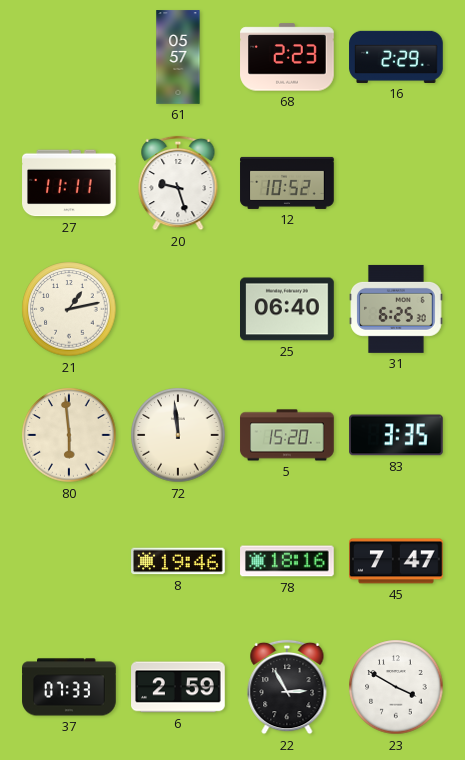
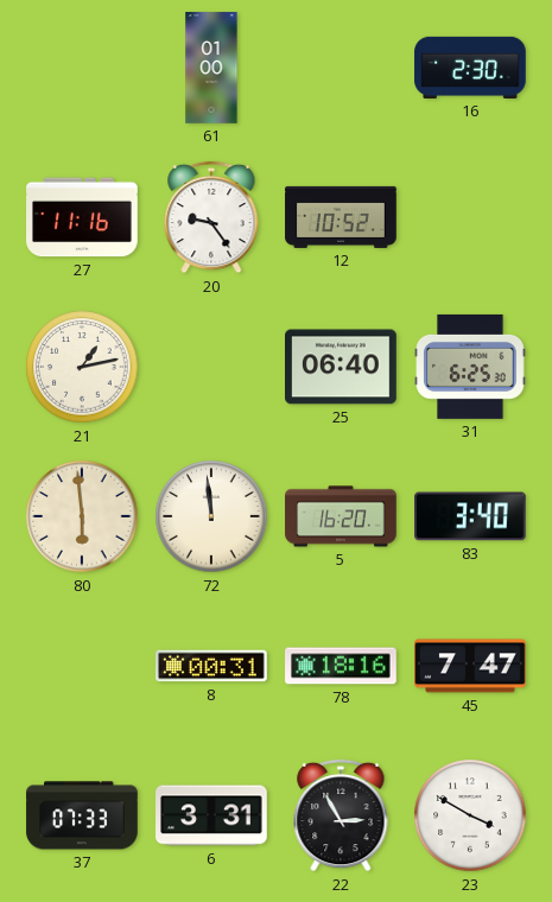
61: 05:57 -> 01:00
68: 2:23 -> none
16: 2:29 -> 2:30
27: 11:11 -> 11:16
20: 9:27 -> 9:24
5: 15:20 -> 16:20
83: 3:35 -> 3:40
8: 19:46 -> 00:31
6: 2:59 -> 3:31
